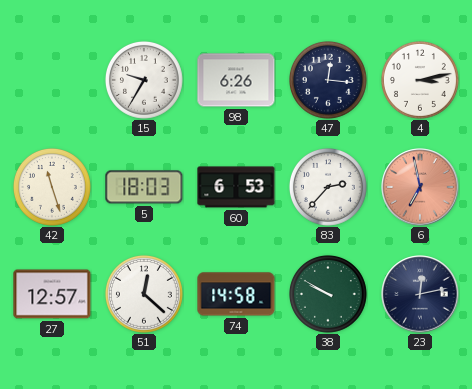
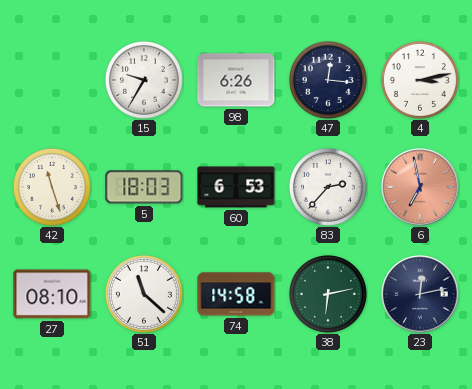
27: 12:57 -> 08:10
51: 12:22 -> 11:22
38: 9:50 -> 6:13
